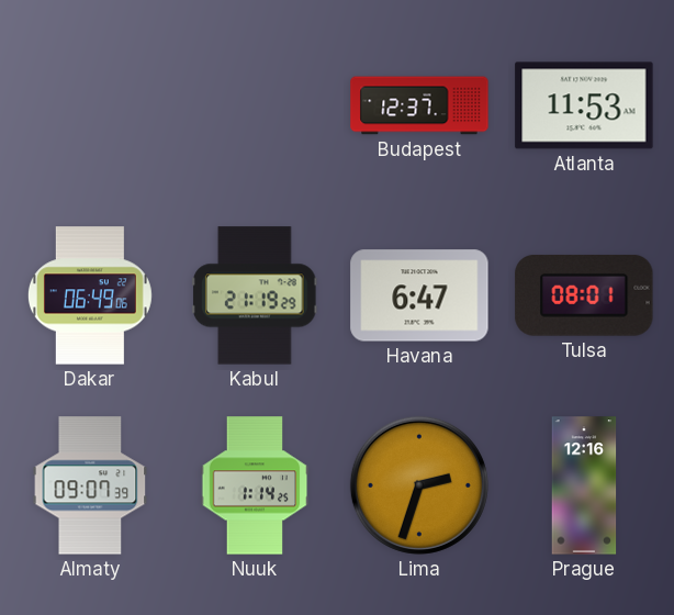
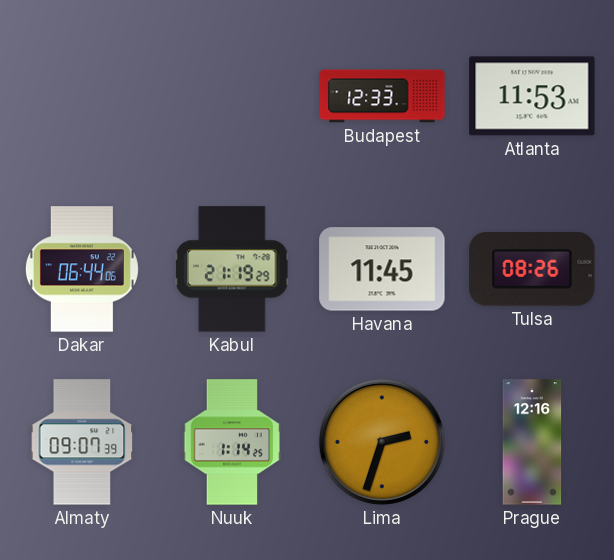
Budapest: 12:37 -> 12:33
Dakar: 06:49 -> 06:44
Havana: 6:47 -> 11:45
Tulsa: 08:01 -> 08:26
